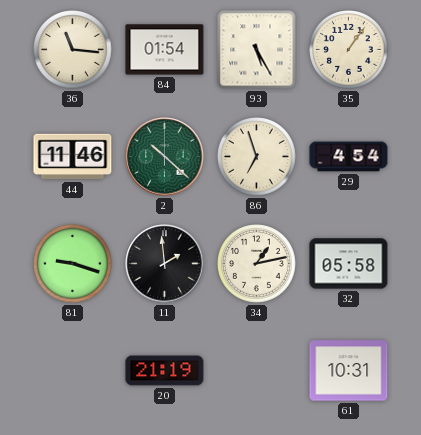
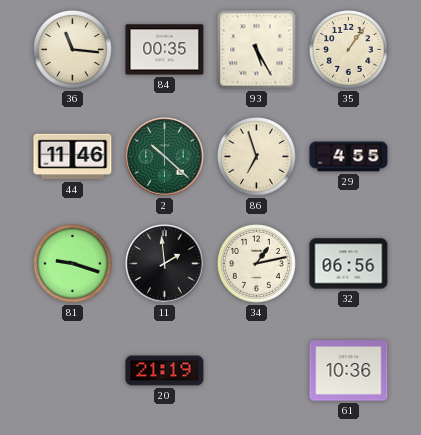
84: 01:54 -> 00:35
29: 4:54 -> 4:55
32: 05:58 -> 06:56
61: 10:31 -> 10:36
